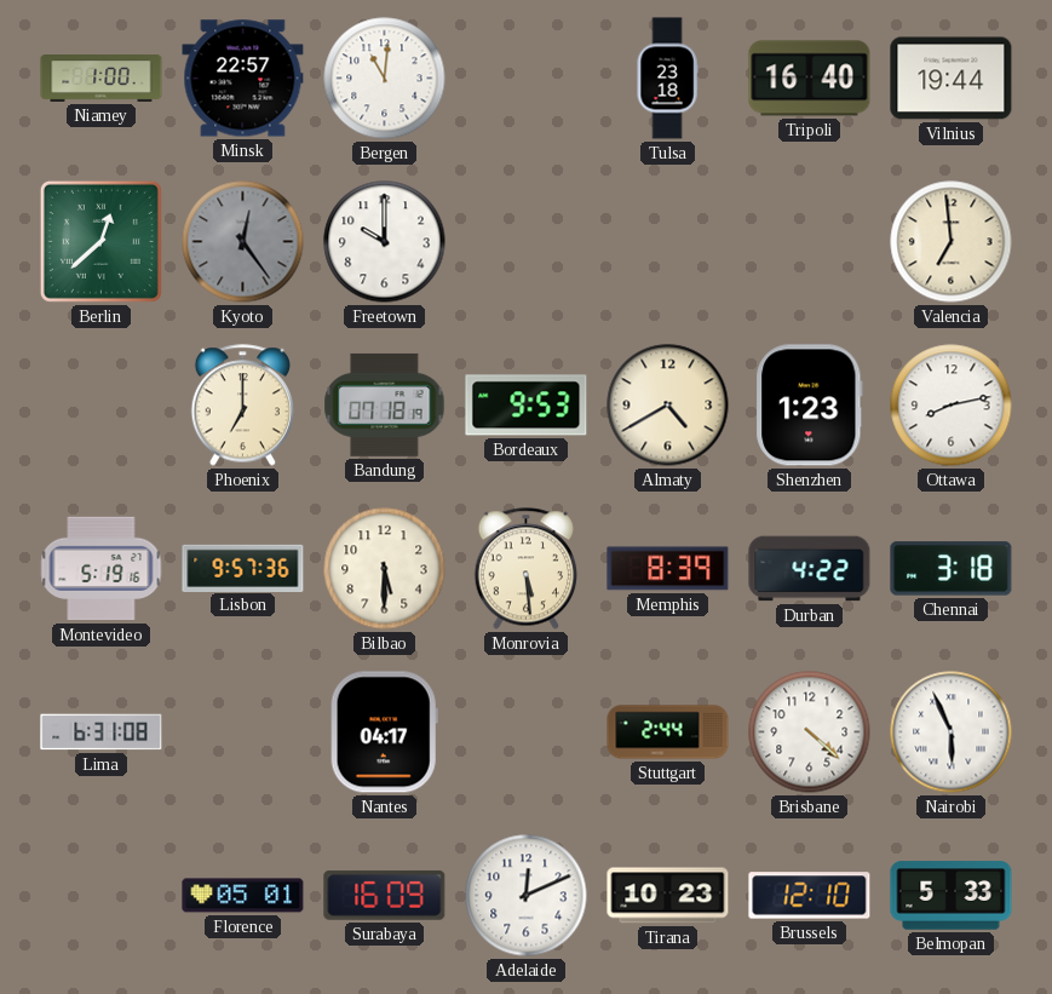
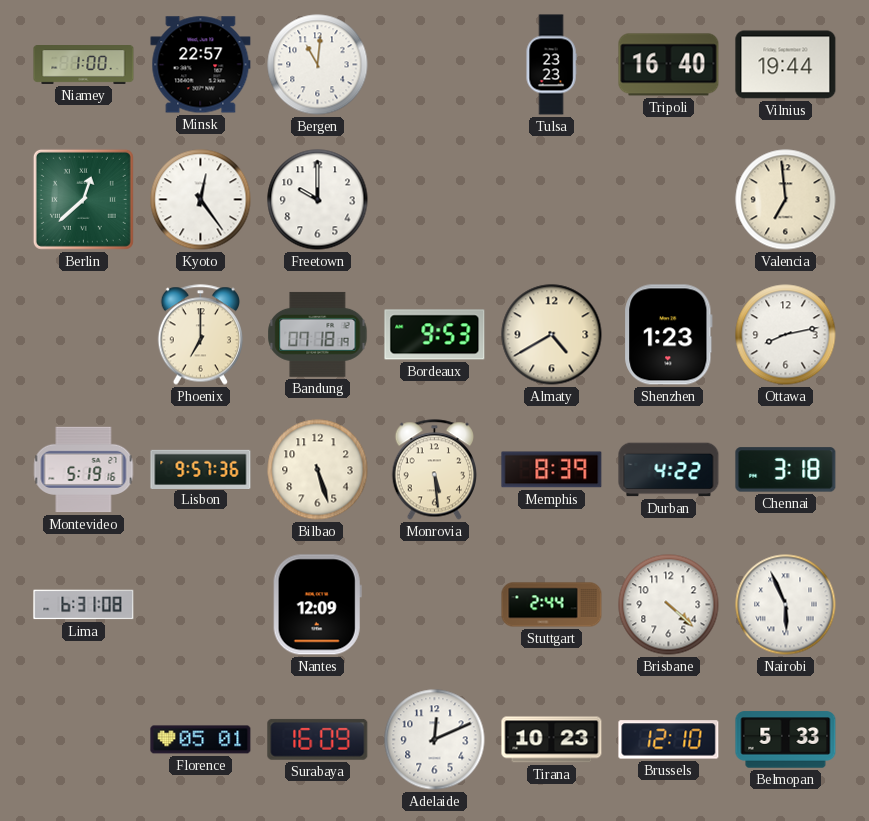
Tulsa: 23:18 -> 23:23
Kyoto dial: grey -> white
Bilbao: 5:30 -> 5:27
Nantes: 04:17 -> 12:09
